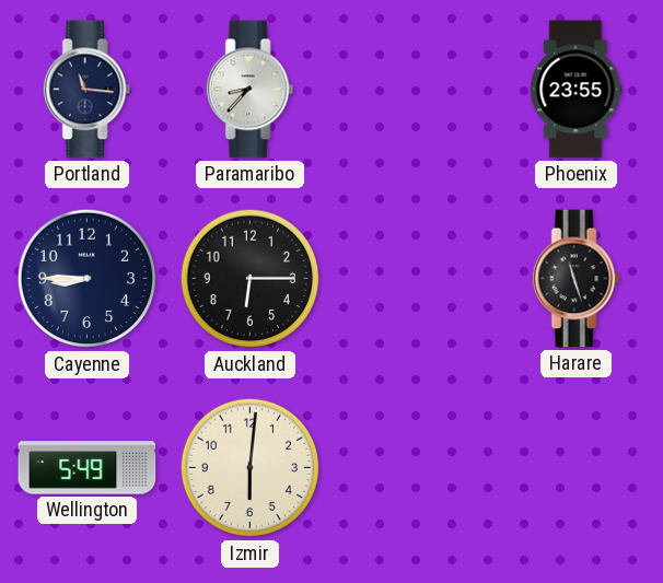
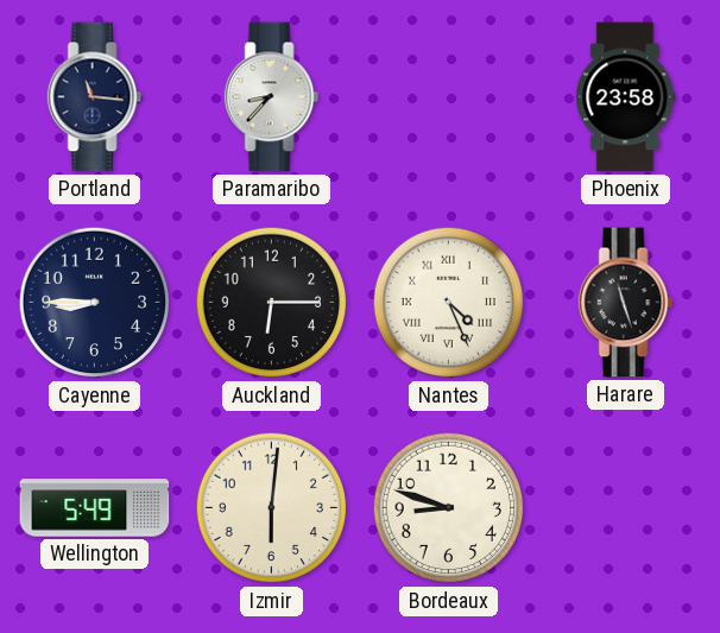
Phoenix: 23:55 -> 23:58
Nantes: none -> 4:26
Bordeaux: none -> 8:48
